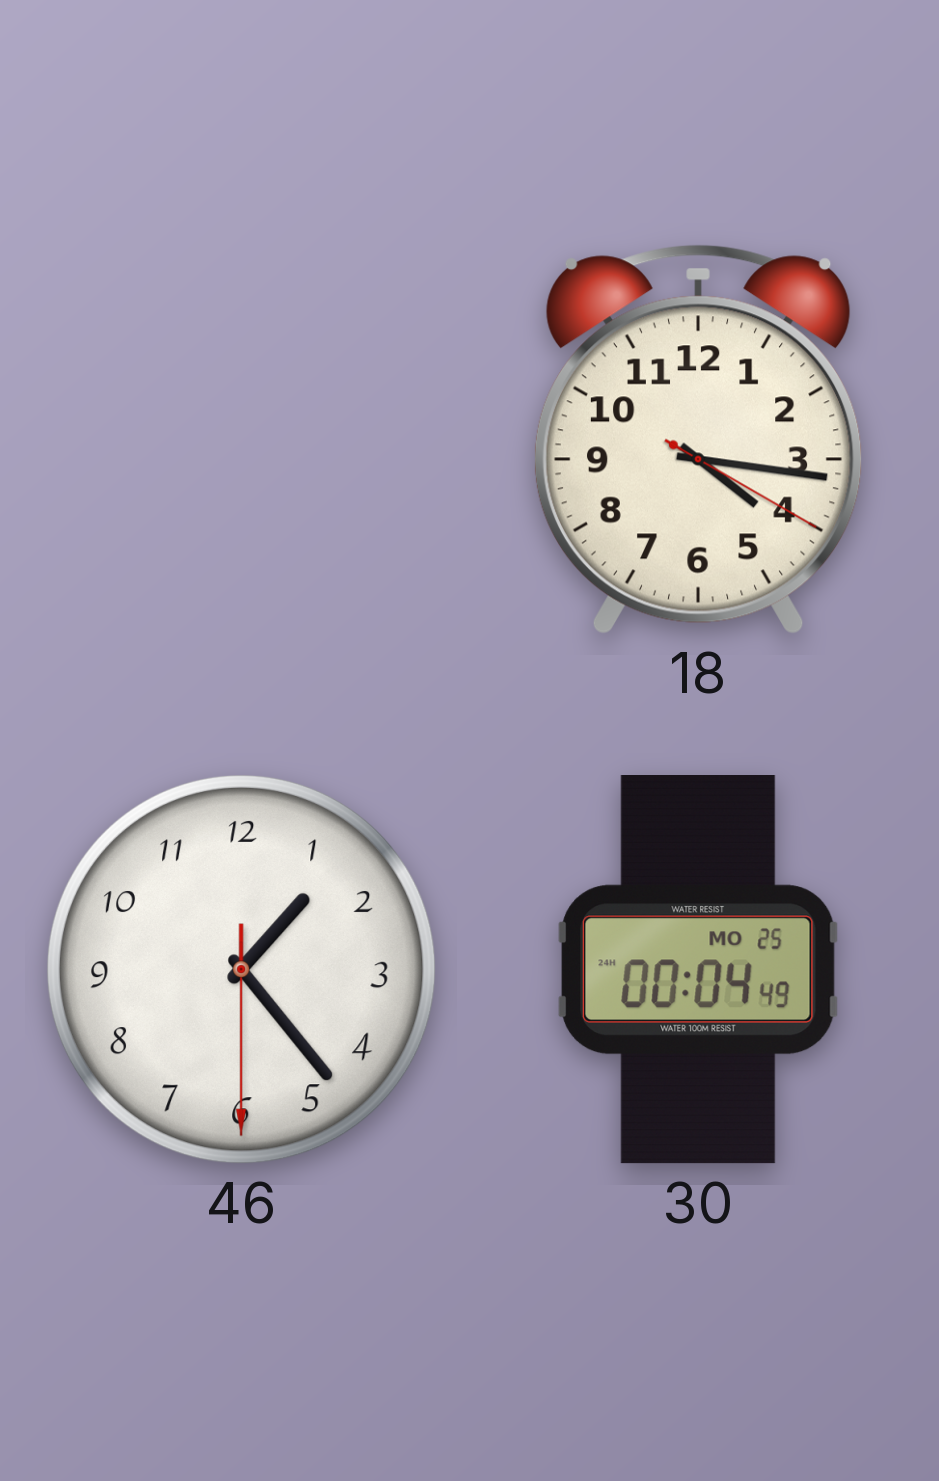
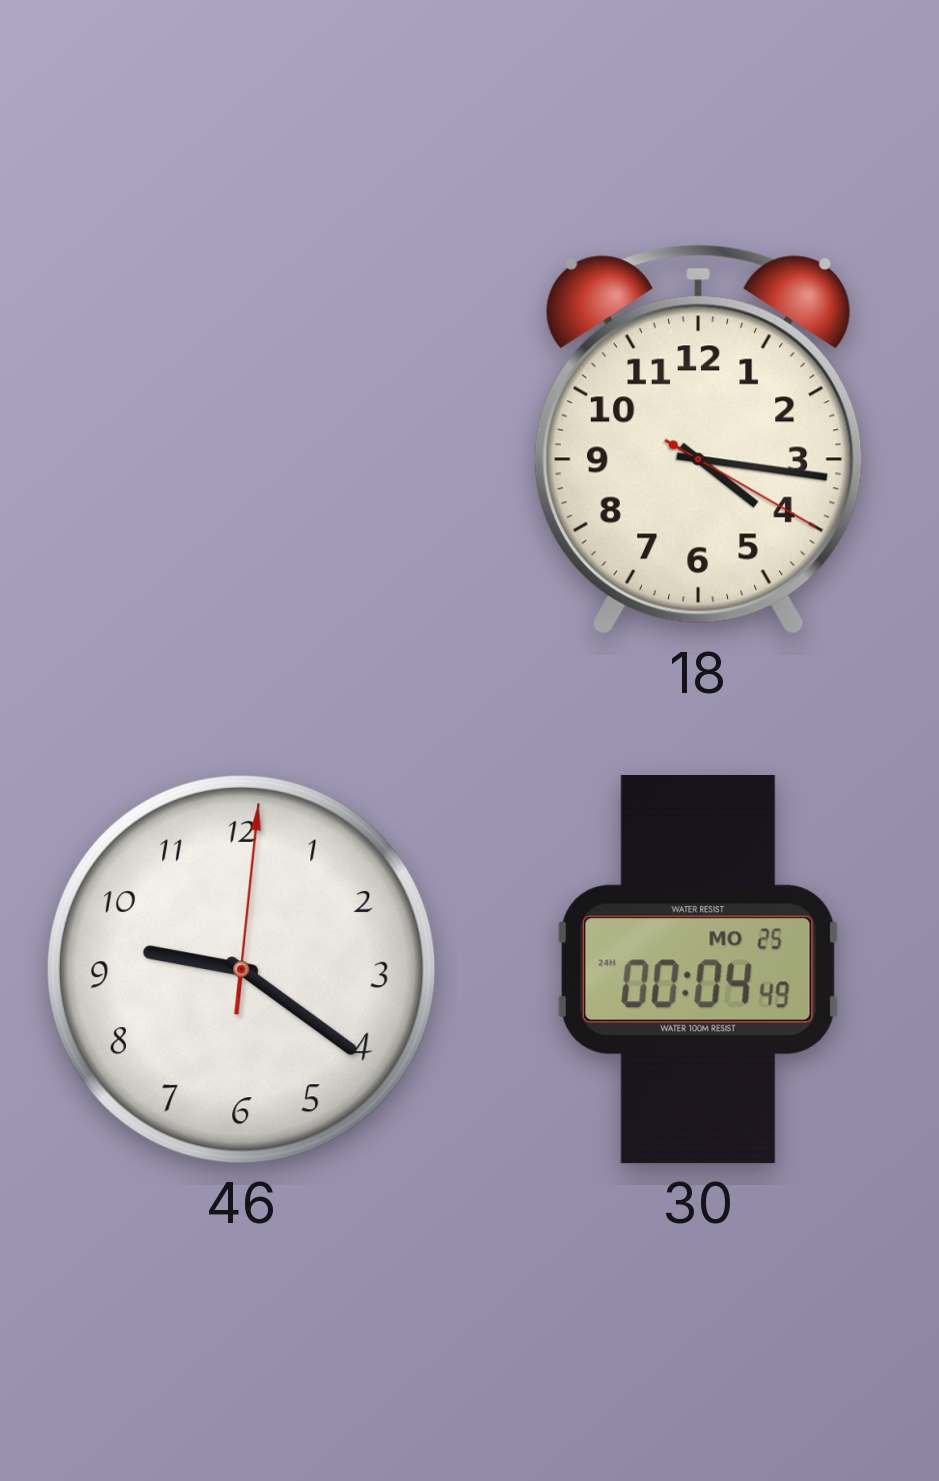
46: 1:23 -> 9:21
